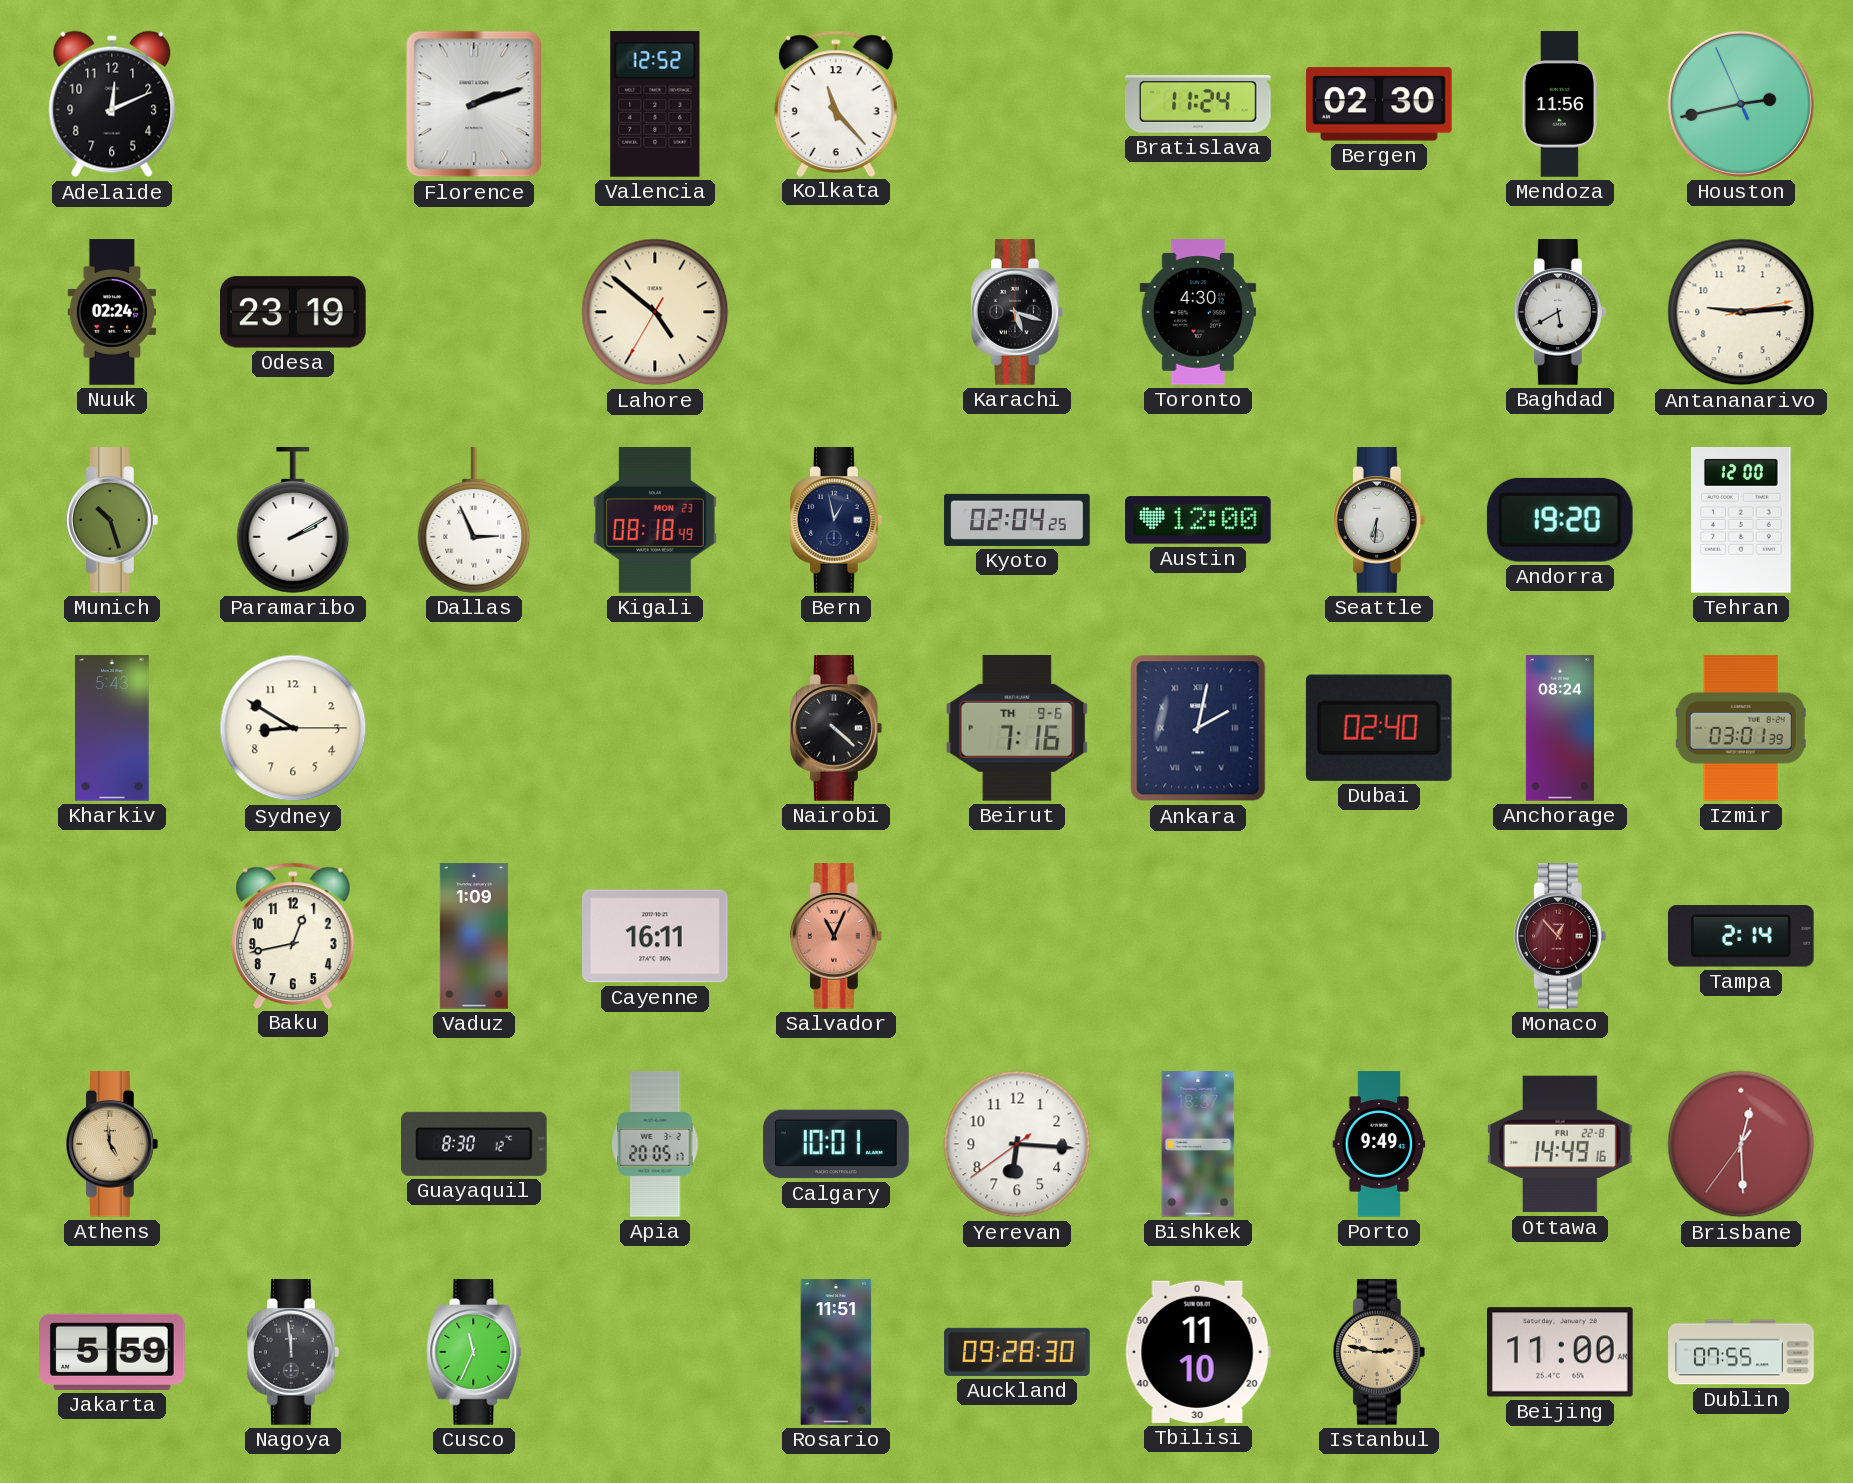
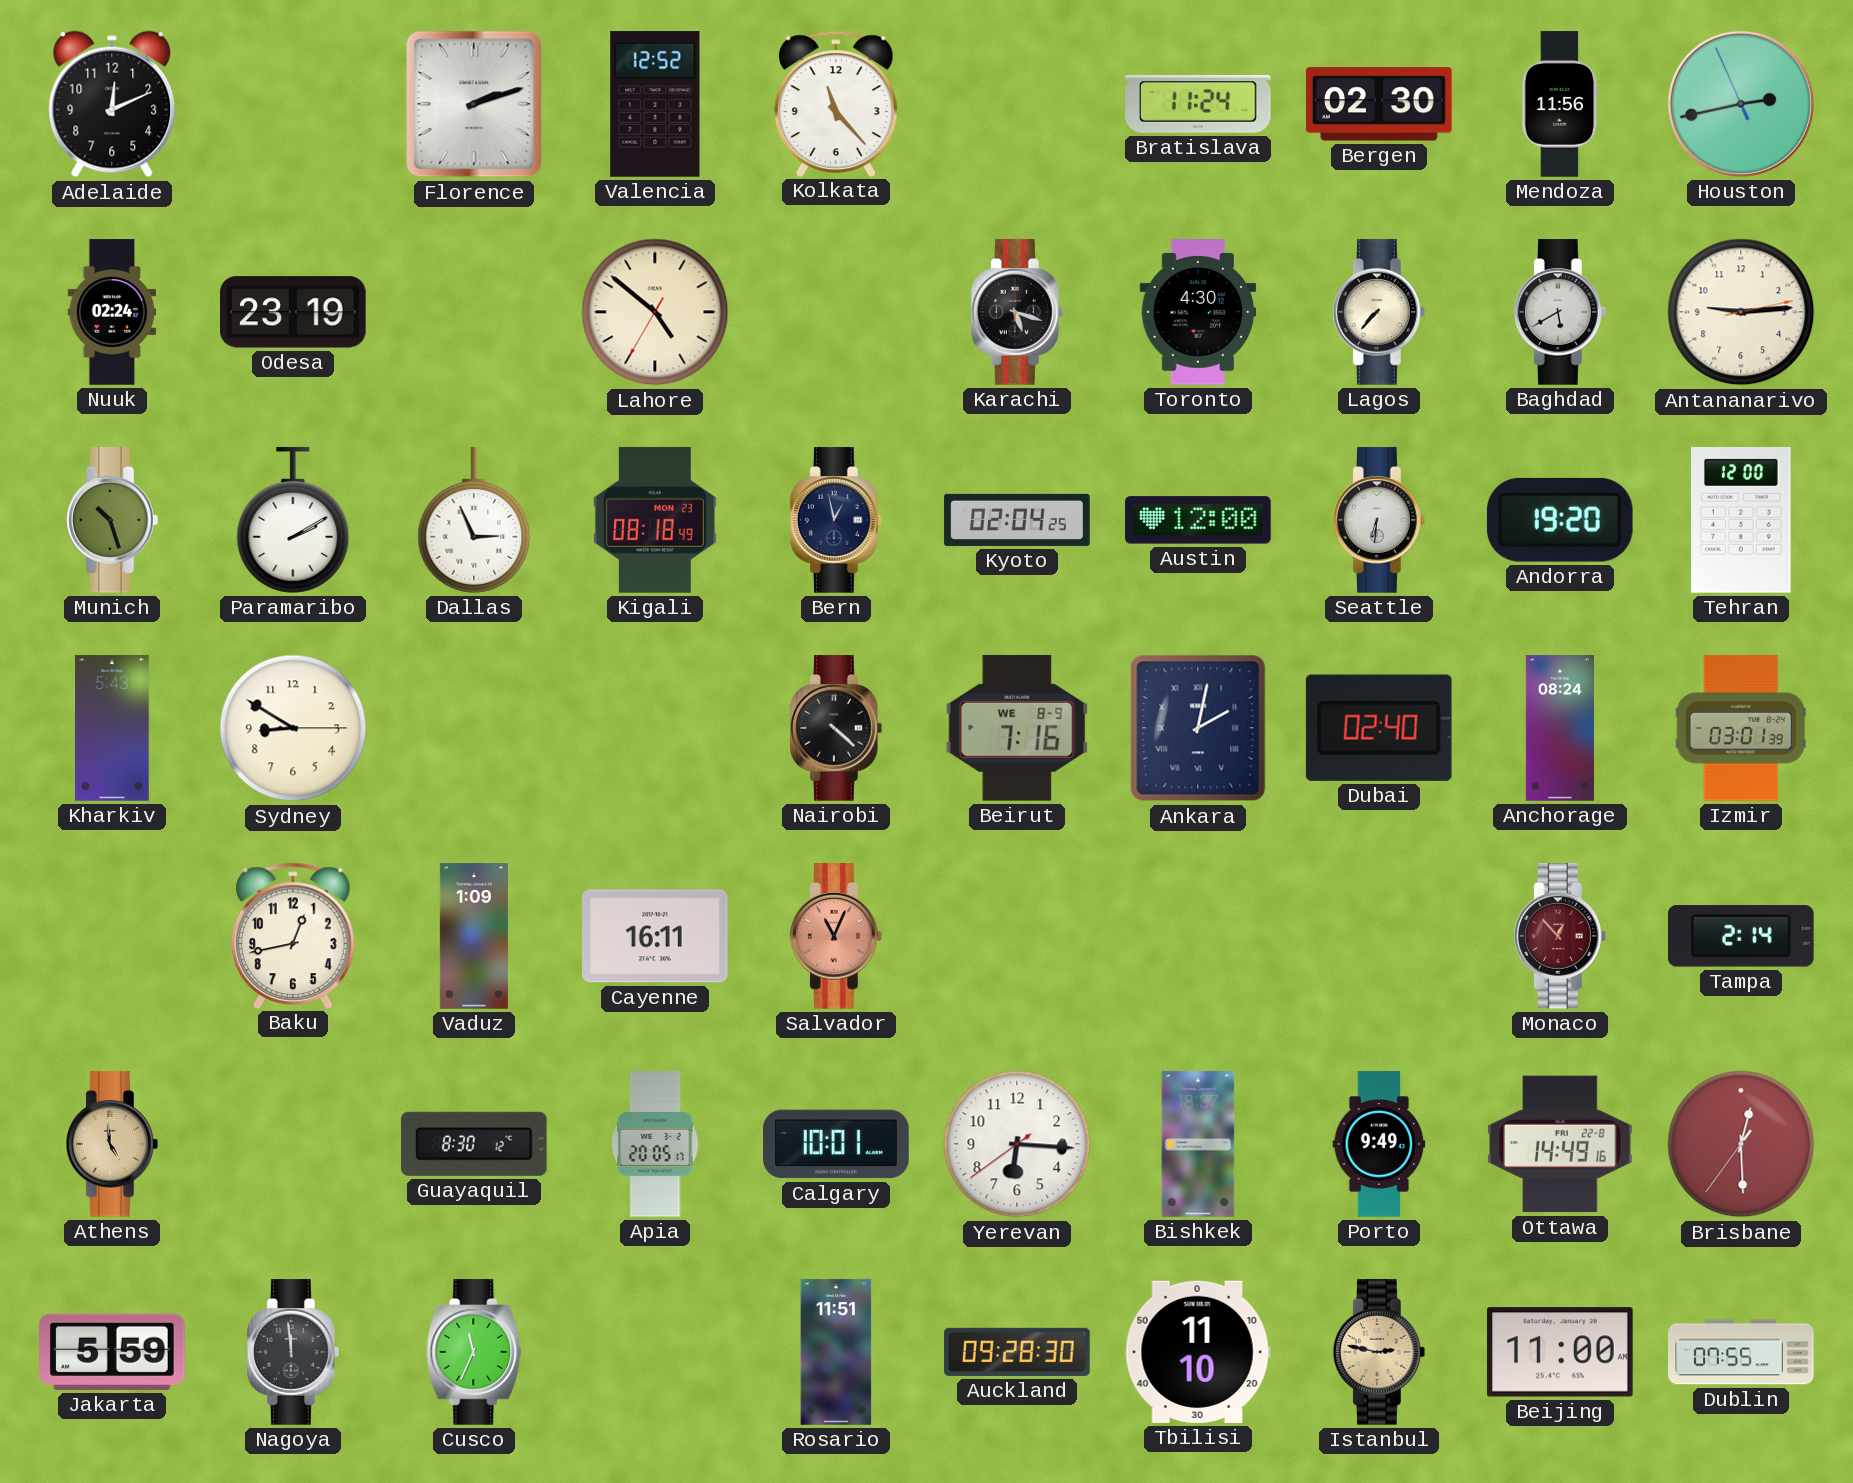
Lagos: none -> 7:37
Beirut date: TH 9-6 -> WE 8-9
